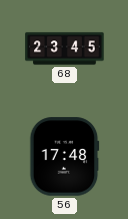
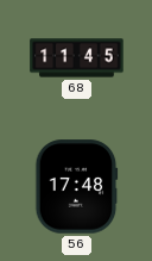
68: 23:45 -> 11:45
